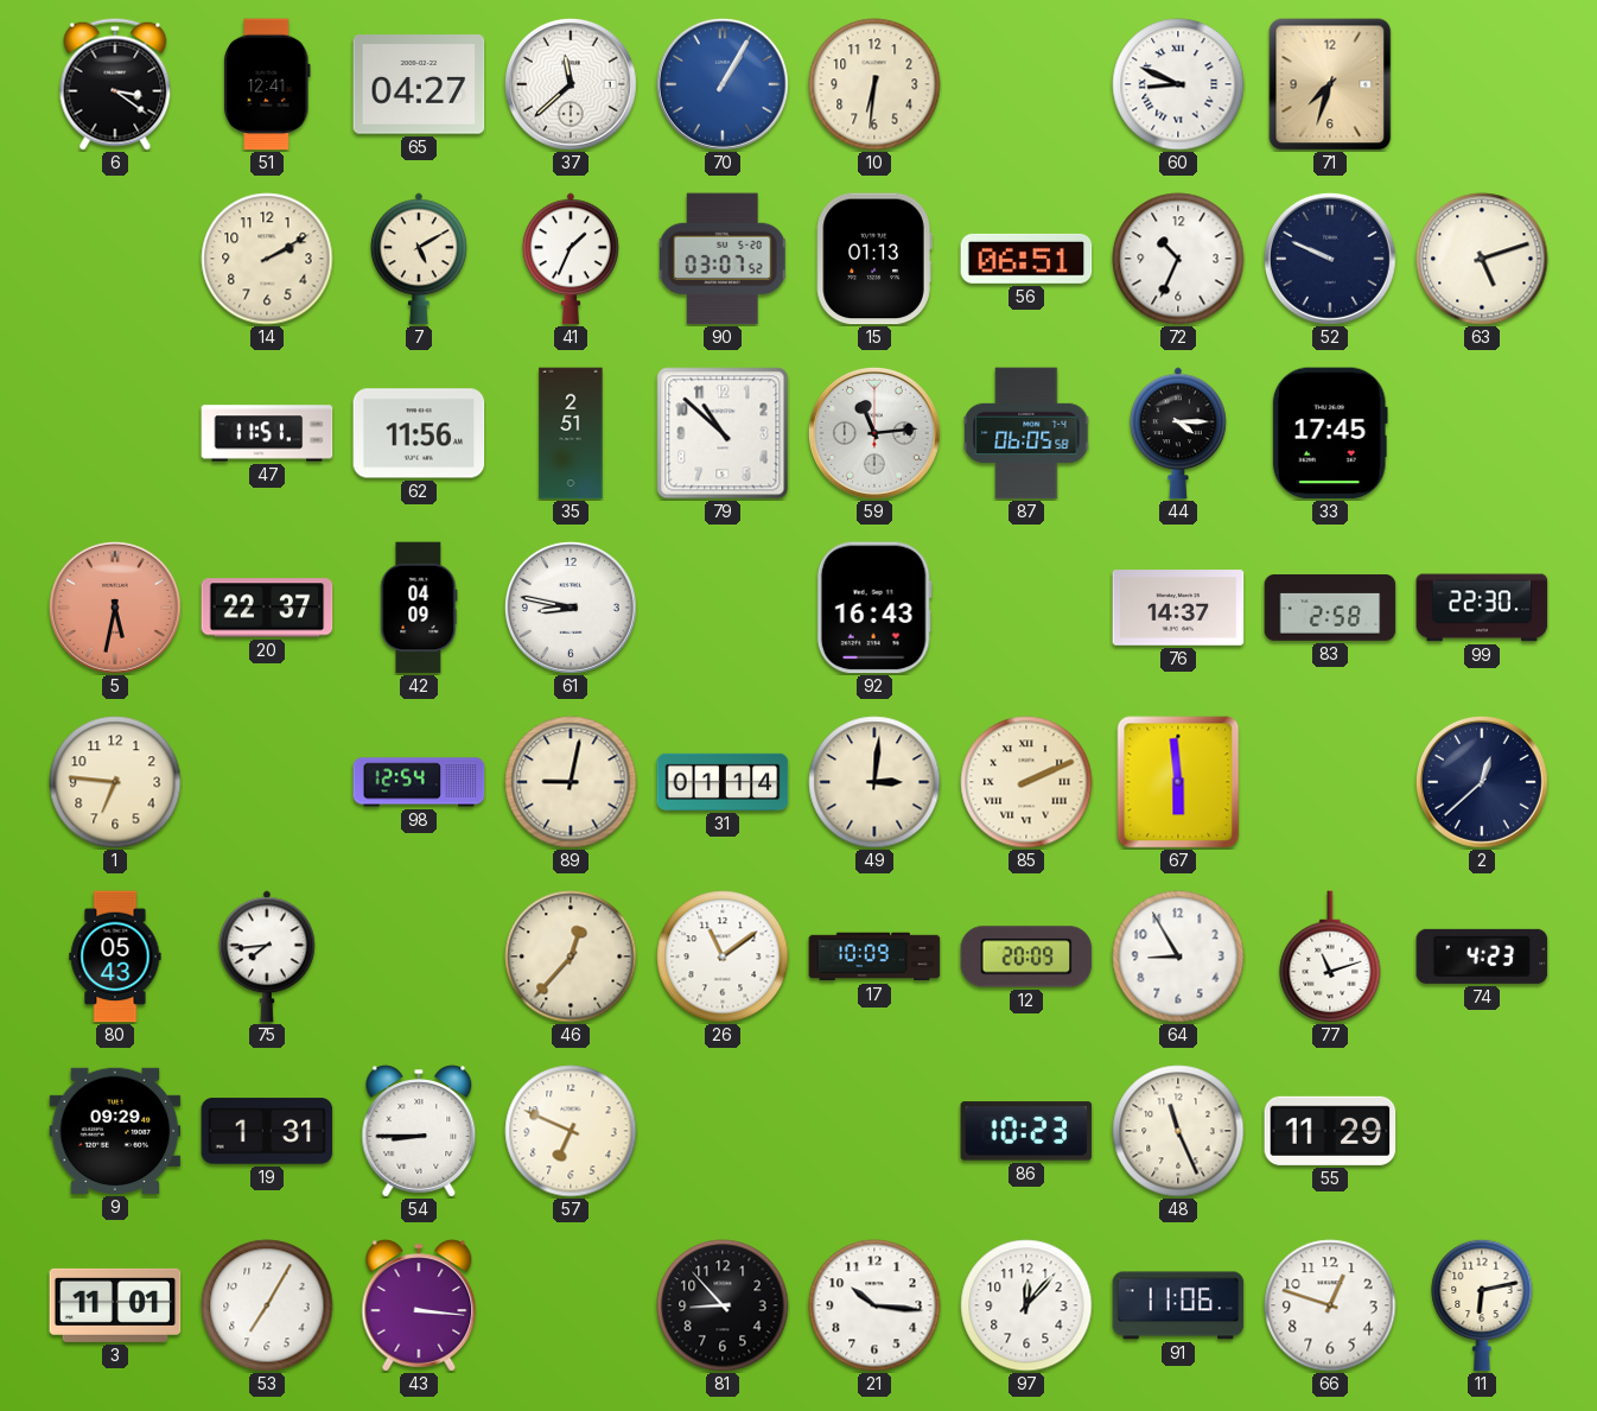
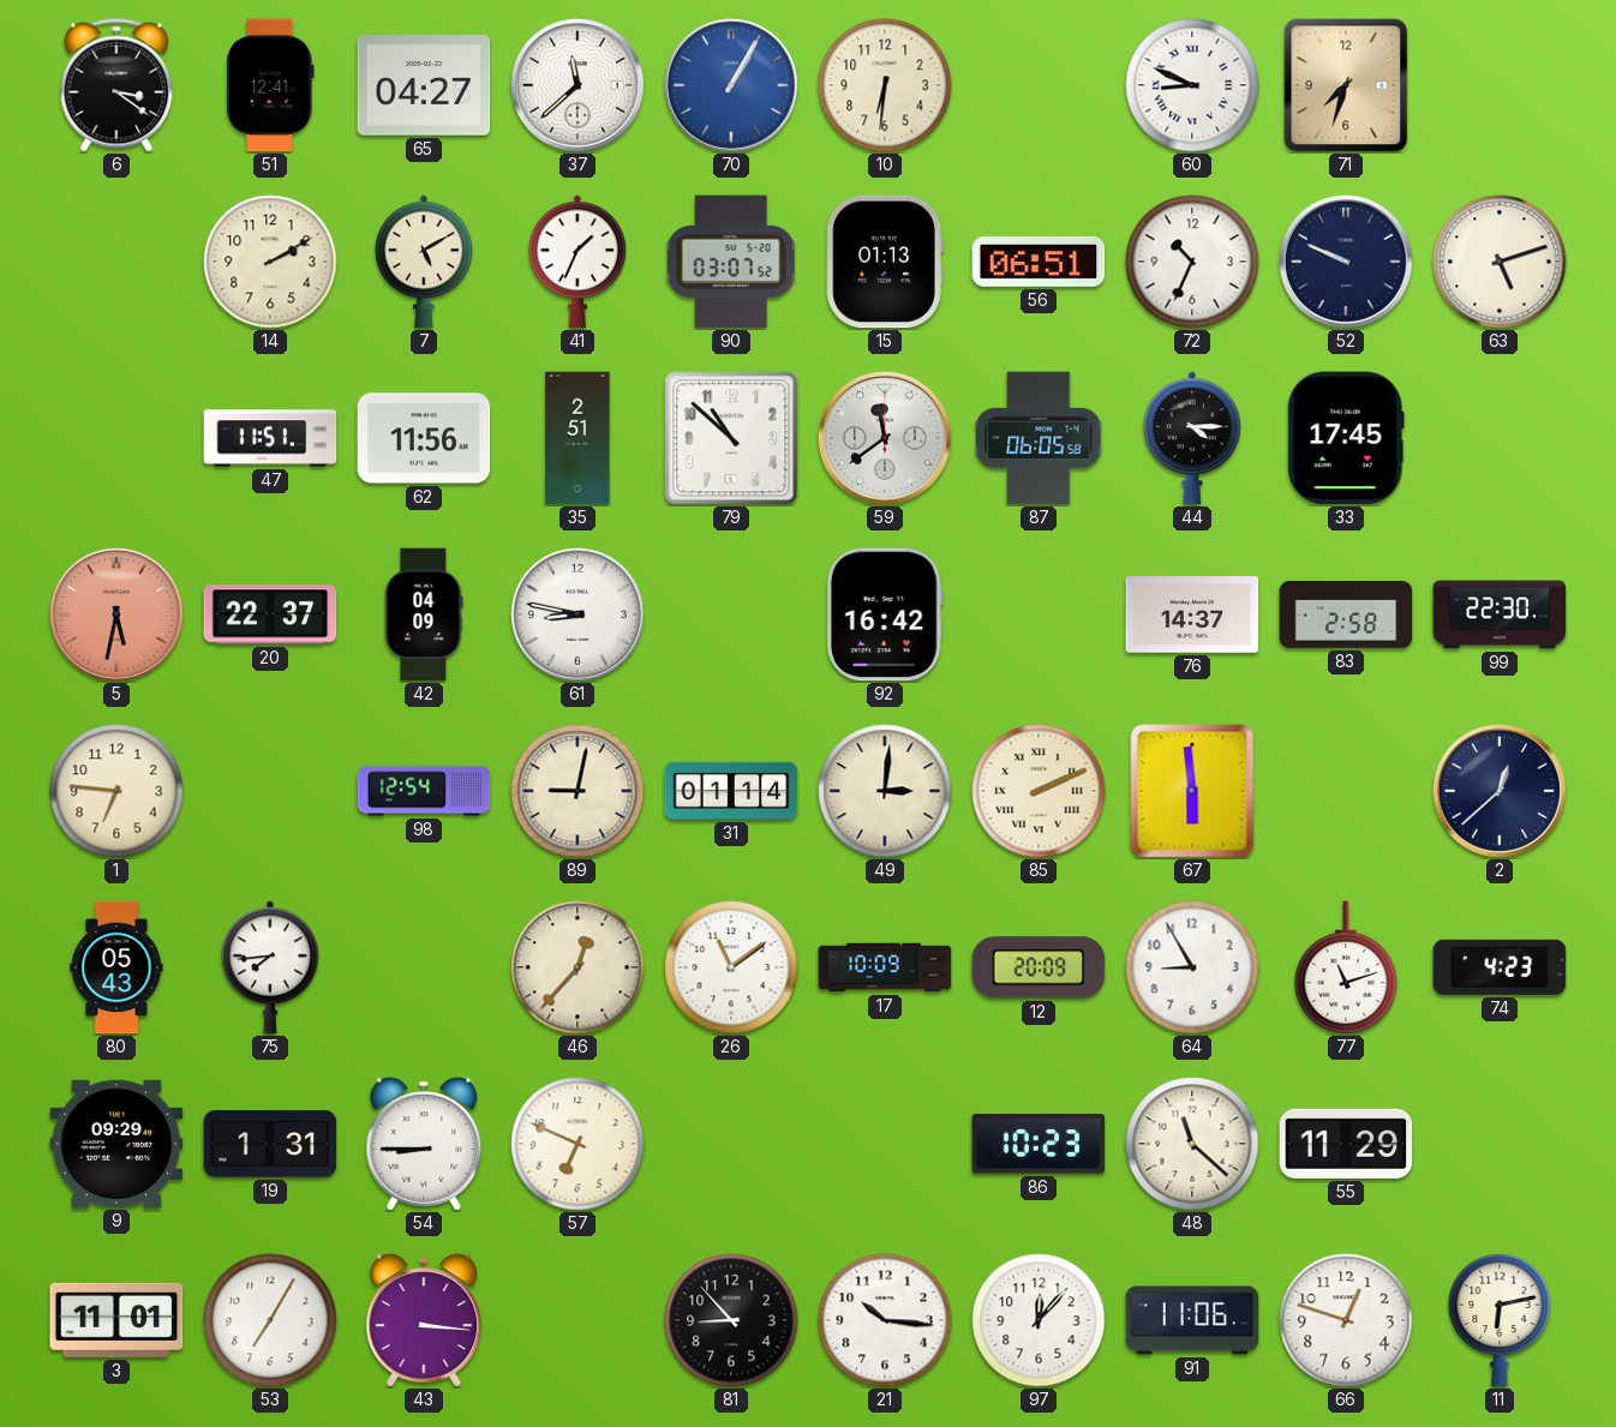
59: 11:14 -> 11:39
92: 16:43 -> 16:42
48: 11:26 -> 11:22
